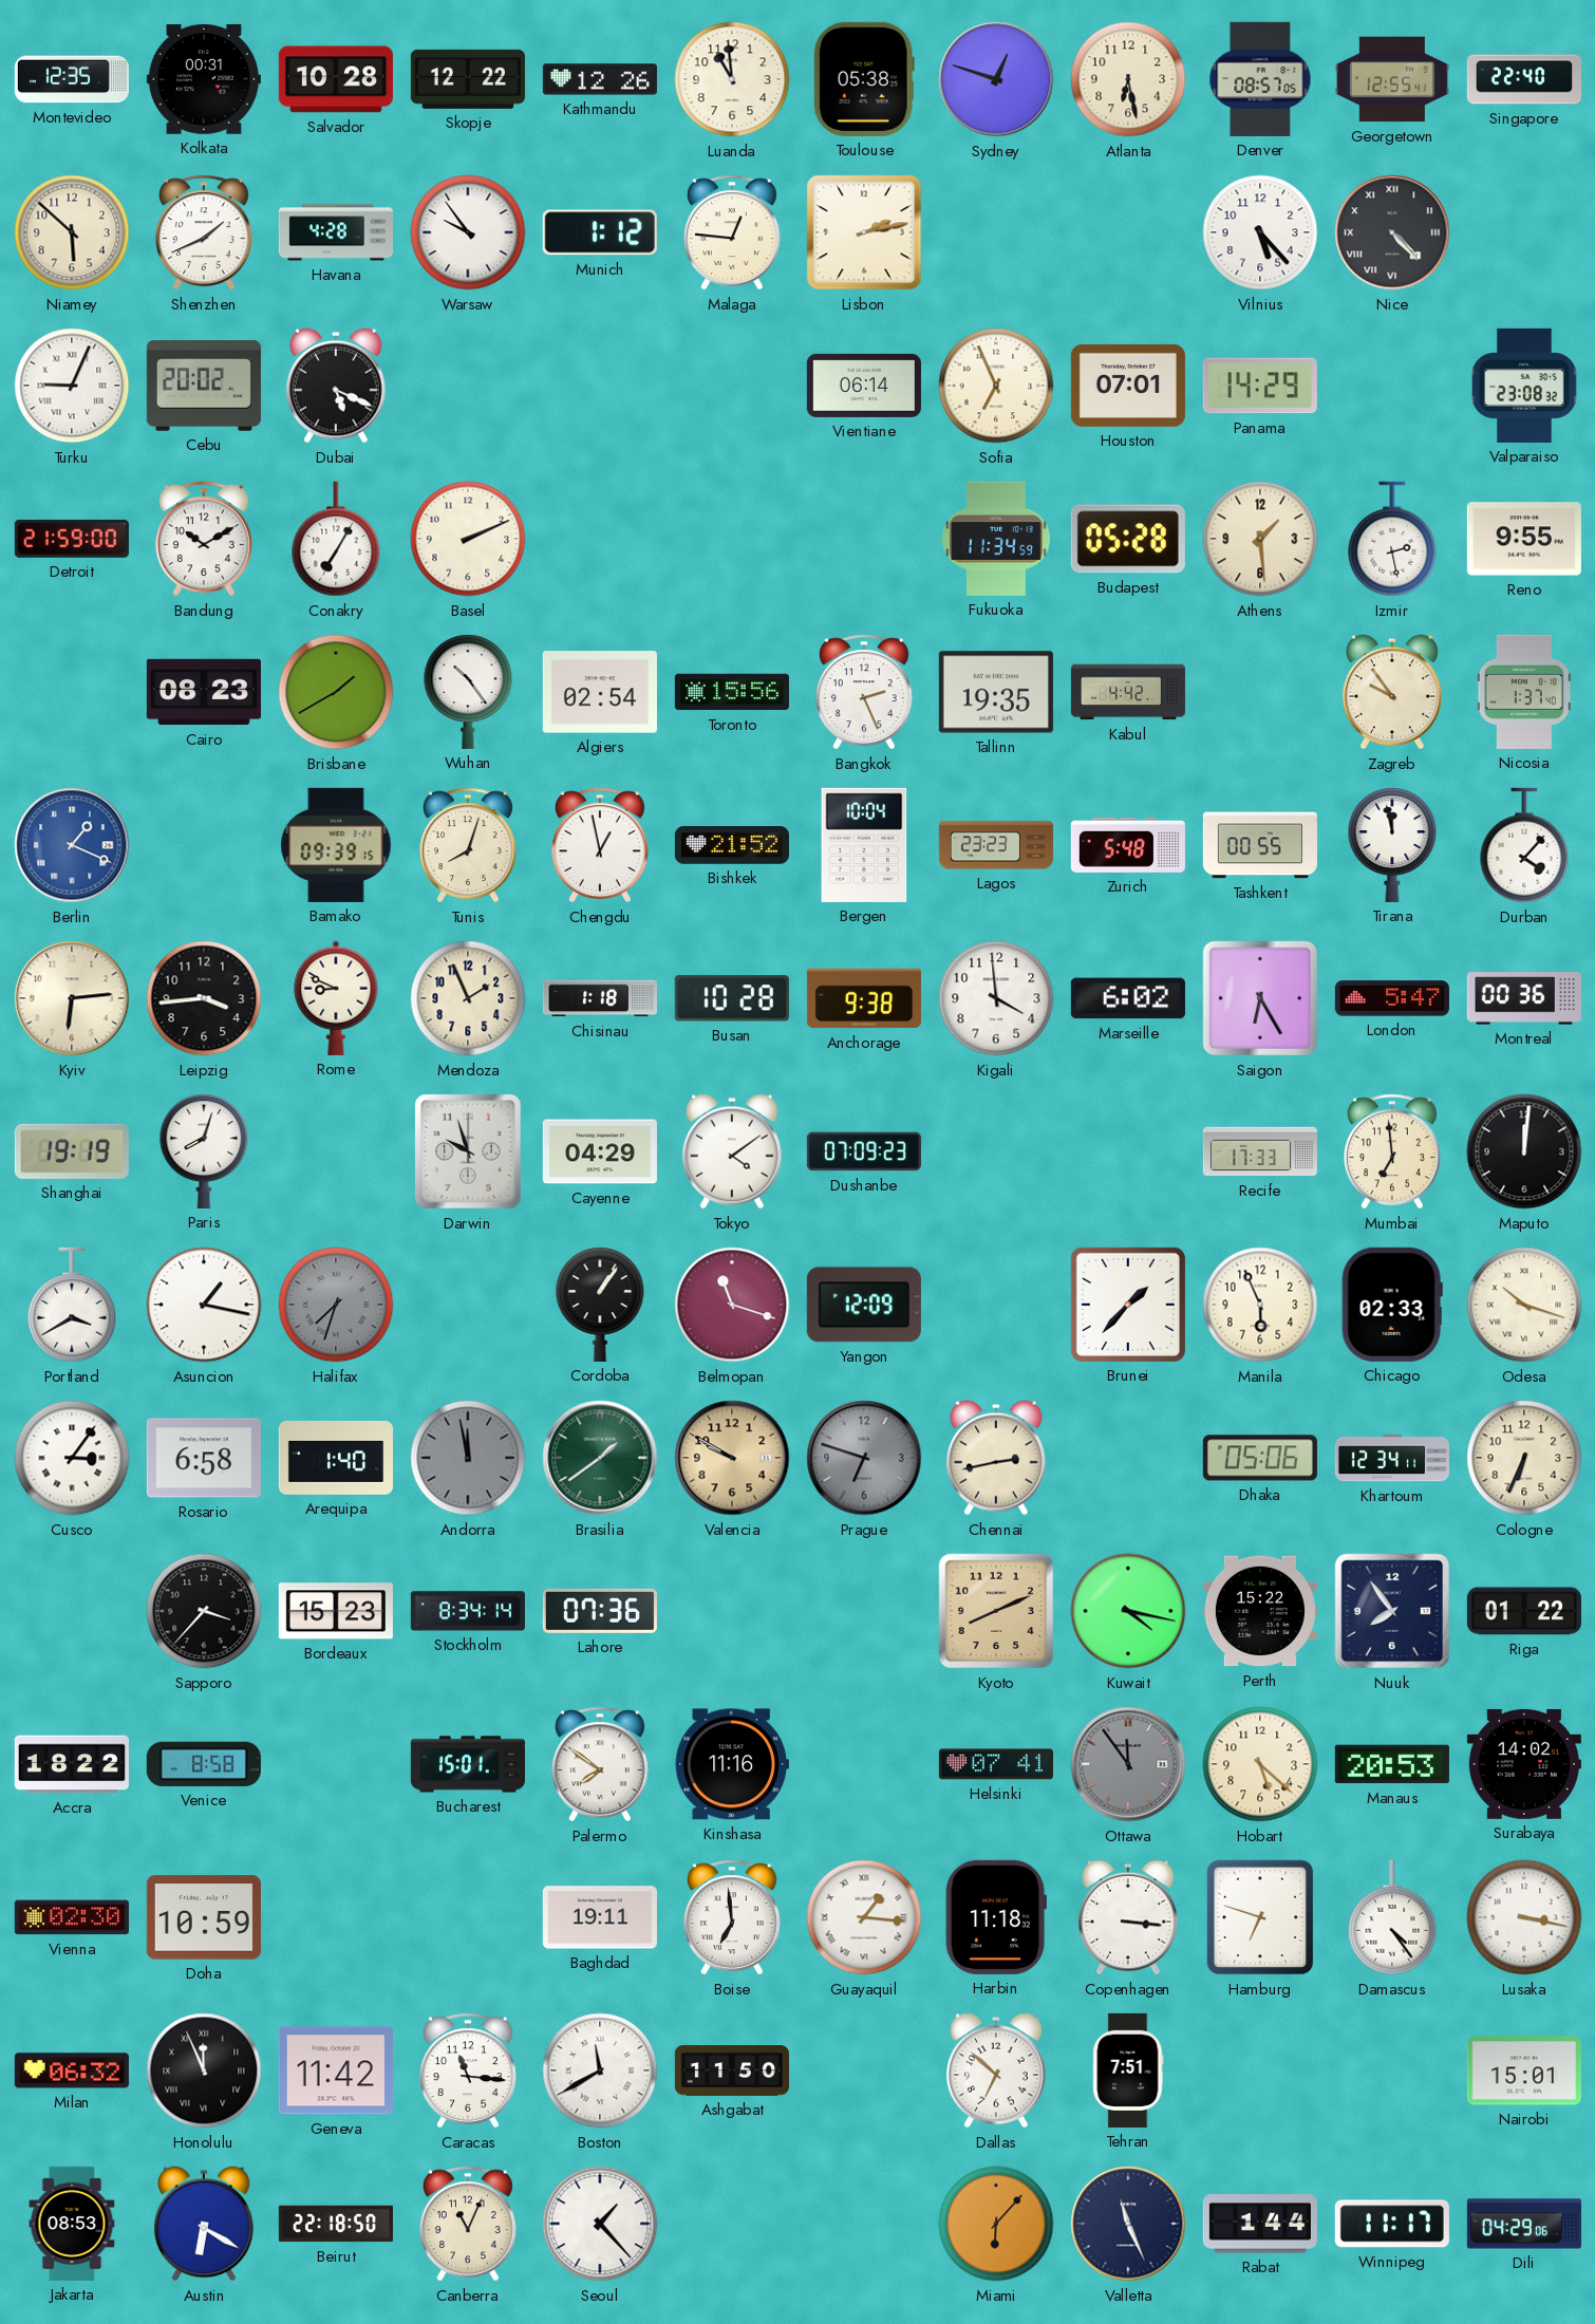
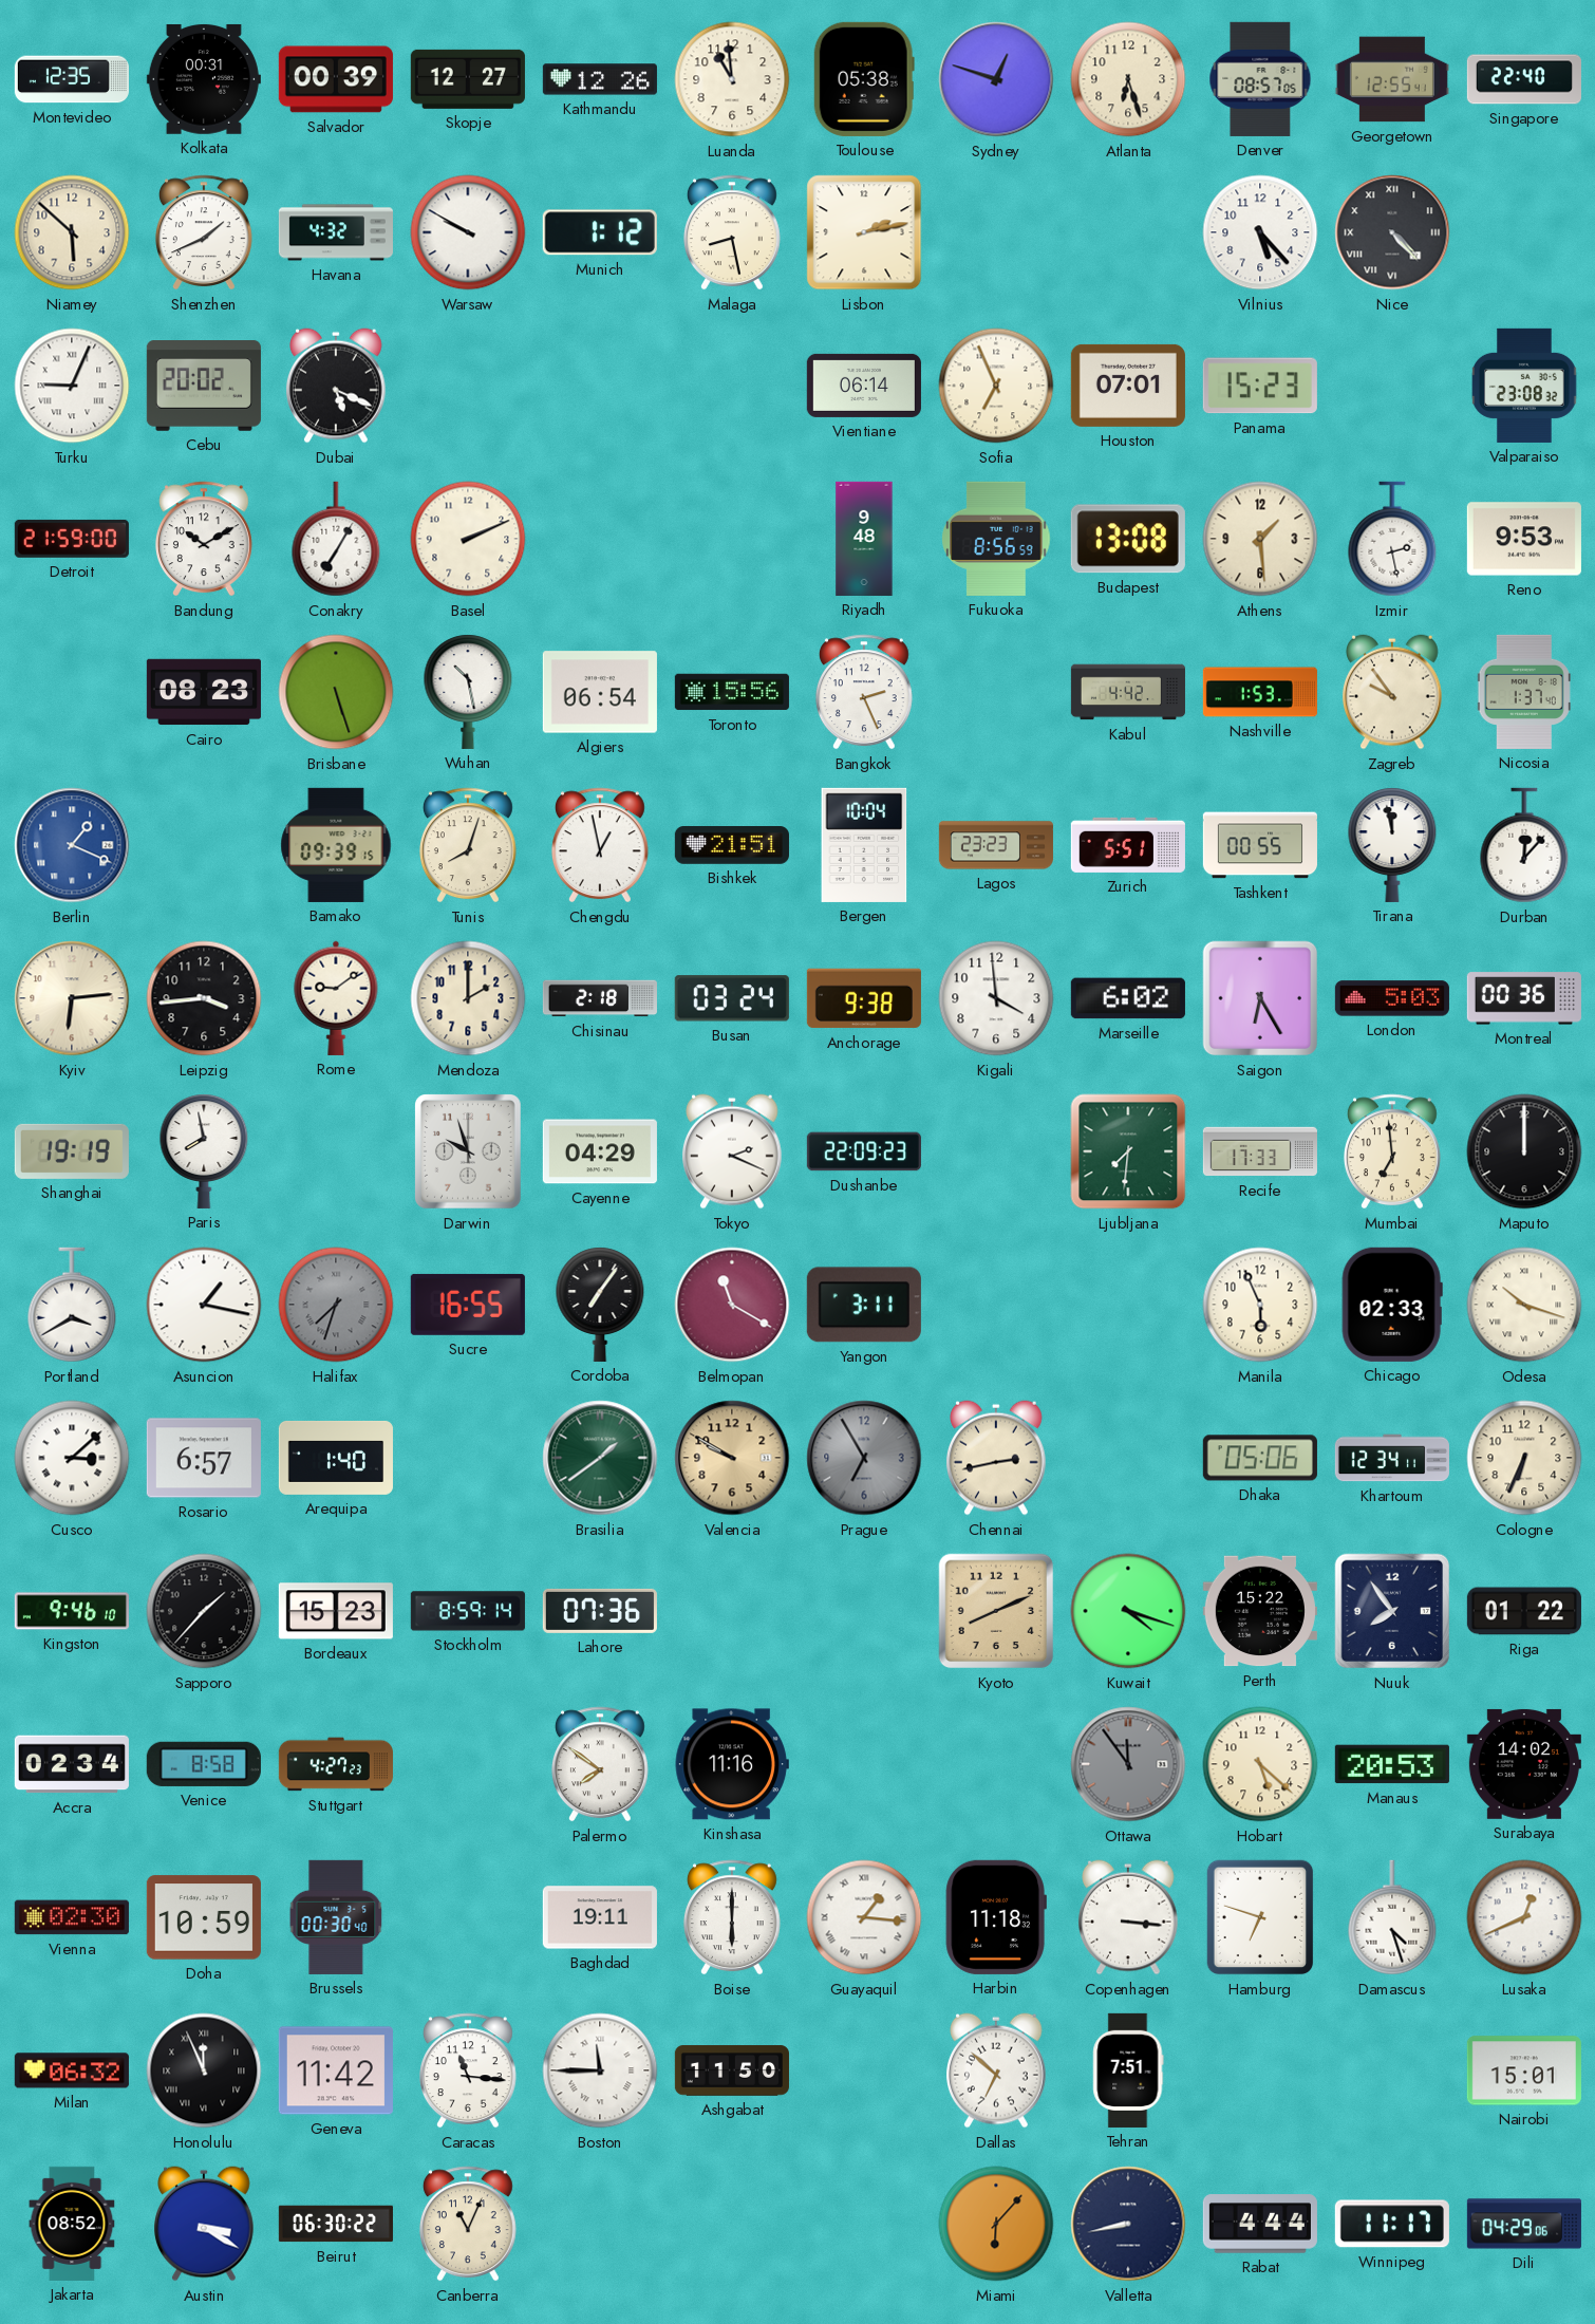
Salvador: 10:28 -> 00:39
Skopje: 12:22 -> 12:27
Atlanta: 6:28 -> 6:27
Havana: 4:28 -> 4:32
Warsaw: 9:54 -> 9:50
Malaga: 12:46 -> 8:28
Panama: 14:29 -> 15:23
Riyadh: none -> 9:48
Fukuoka: 11:34 -> 8:56
Budapest: 05:28 -> 13:08
Reno: 9:55 -> 9:53
Brisbane: 1:40 -> 5:27
Wuhan: 10:24 -> 10:28
Algiers: 02:54 -> 06:54
Tallinn: 19:35 -> none
Nashville: none -> 1:53
Bishkek: 21:52 -> 21:51
Zurich: 5:48 -> 5:51
Durban: 4:07 -> 12:07
Rome: 8:49 -> 9:09
Mendoza: 1:56 -> 2:00
Chisinau: 1:18 -> 2:18
Busan: 10:28 -> 03:24
London: 5:47 -> 5:03
Paris: 8:03 -> 7:58
Tokyo: 4:09 -> 2:19
Dushanbe: 07:09 -> 22:09
Ljubljana: none -> 7:31
Maputo: 12:01 -> 12:00
Sucre: none -> 16:55
Cordoba: 1:06 -> 7:06
Belmopan: 11:18 -> 11:20
Yangon: 12:09 -> 3:11
Brunei: 1:37 -> none
Cusco: 3:06 -> 3:08
Rosario: 6:58 -> 6:57
Andorra: 11:58 -> none
Prague: 6:48 -> 6:55
Kingston: none -> 9:46
Sapporo: 3:37 -> 1:37
Stockholm: 8:34 -> 8:59
Kuwait: 4:17 -> 4:18
Accra: 18:22 -> 02:34
Stuttgart: none -> 4:27
Bucharest: 15:01 -> none
Helsinki: 07:41 -> none
Brussels: none -> 00:30
Boise: 6:59 -> 6:00
Damascus: 4:24 -> 4:27
Lusaka: 3:17 -> 12:41
Boston: 11:40 -> 11:45
Jakarta: 08:53 -> 08:52
Austin: 6:20 -> 3:20
Beirut: 22:18 -> 06:30
Seoul: 1:23 -> none
Valletta: 11:26 -> 8:43
Rabat: 1:44 -> 4:44
